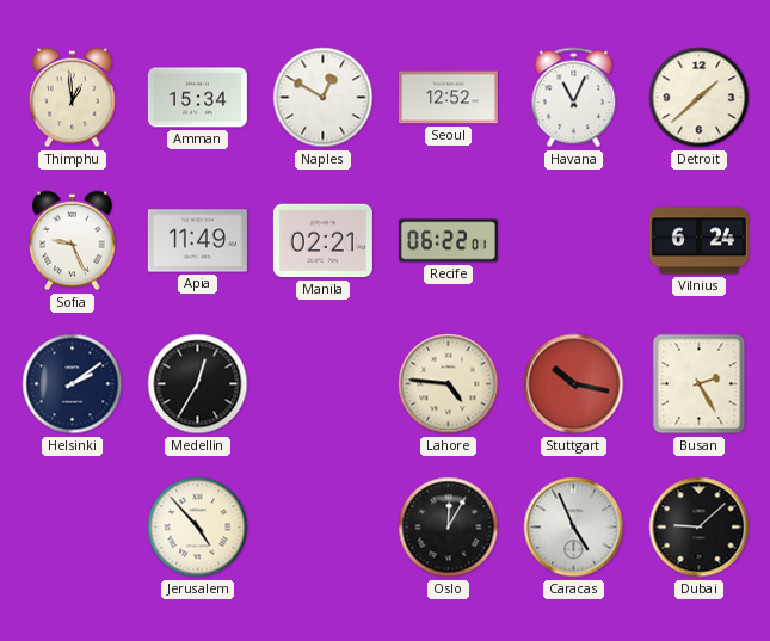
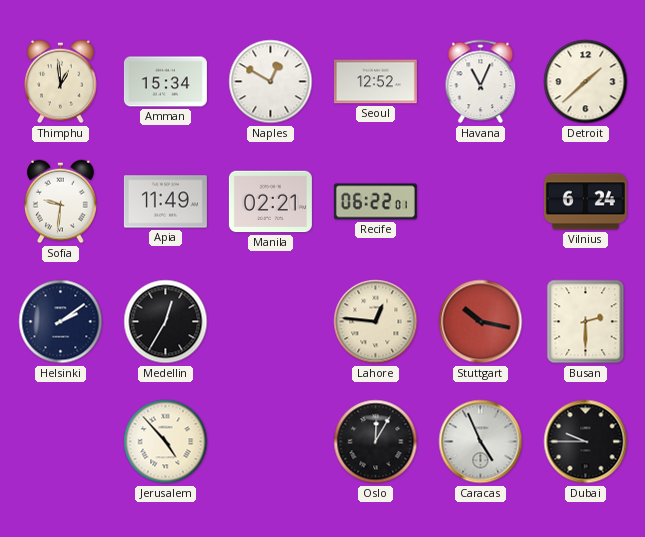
Sofia: 9:26 -> 9:31
Lahore: 4:46 -> 12:46
Busan: 2:25 -> 2:30
Dubai: 9:08 -> 9:45
